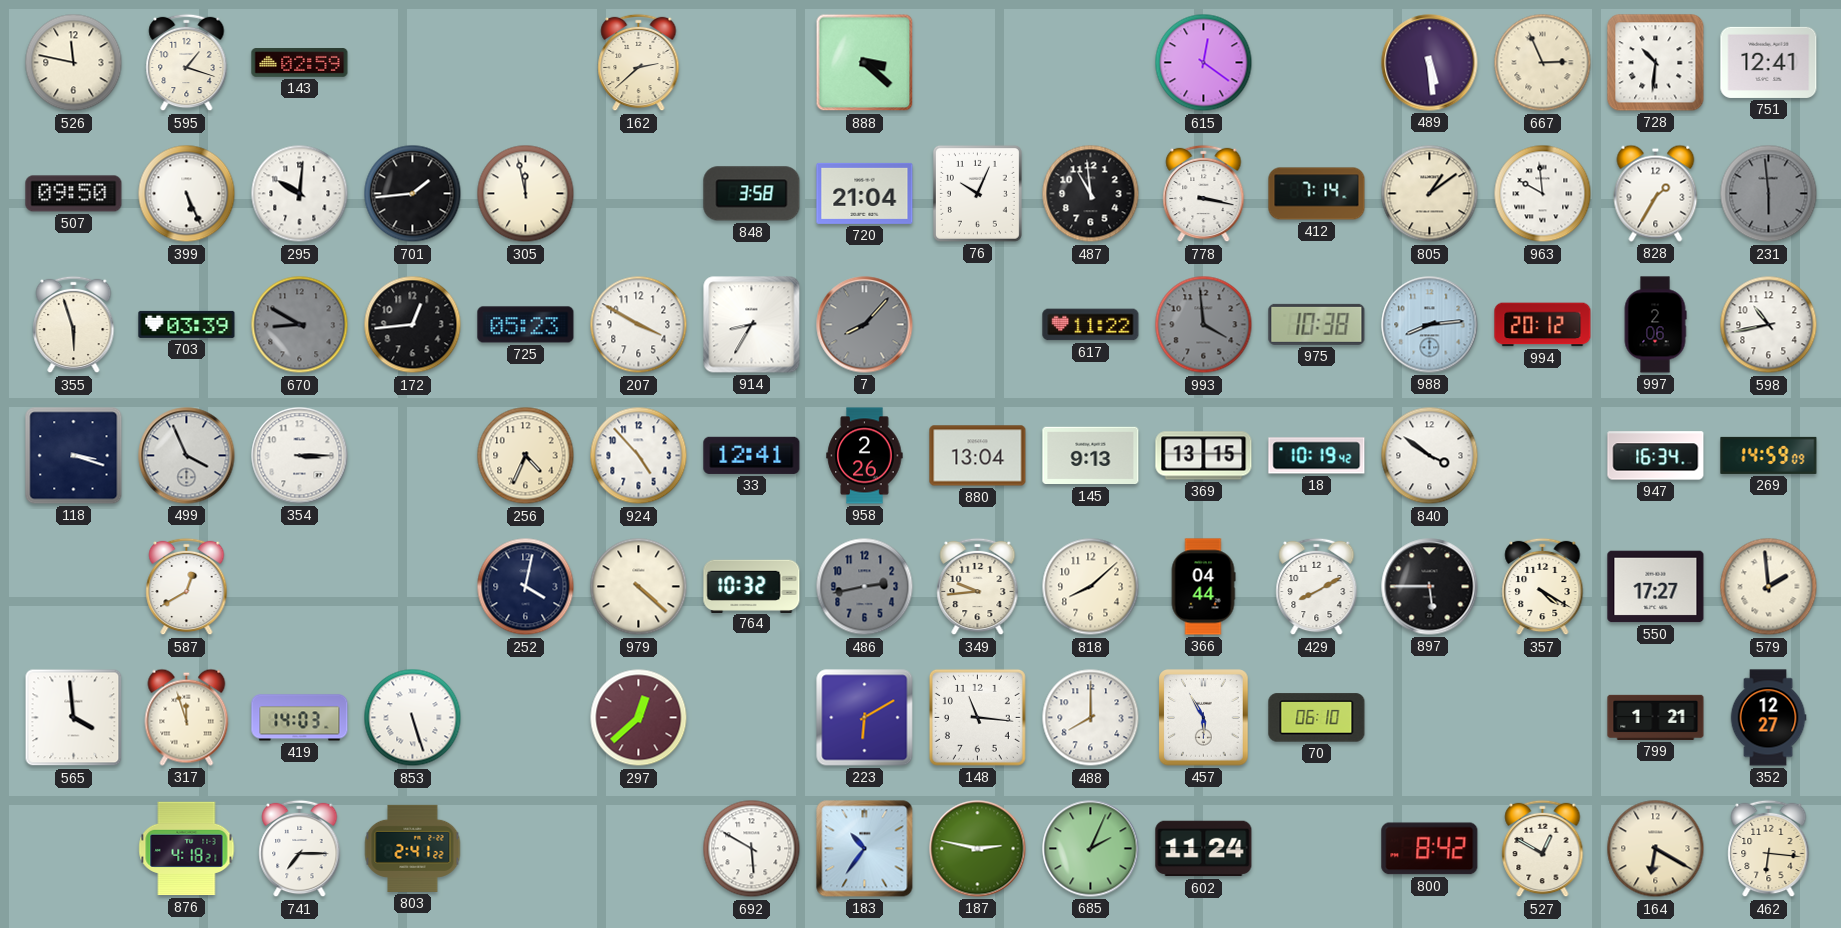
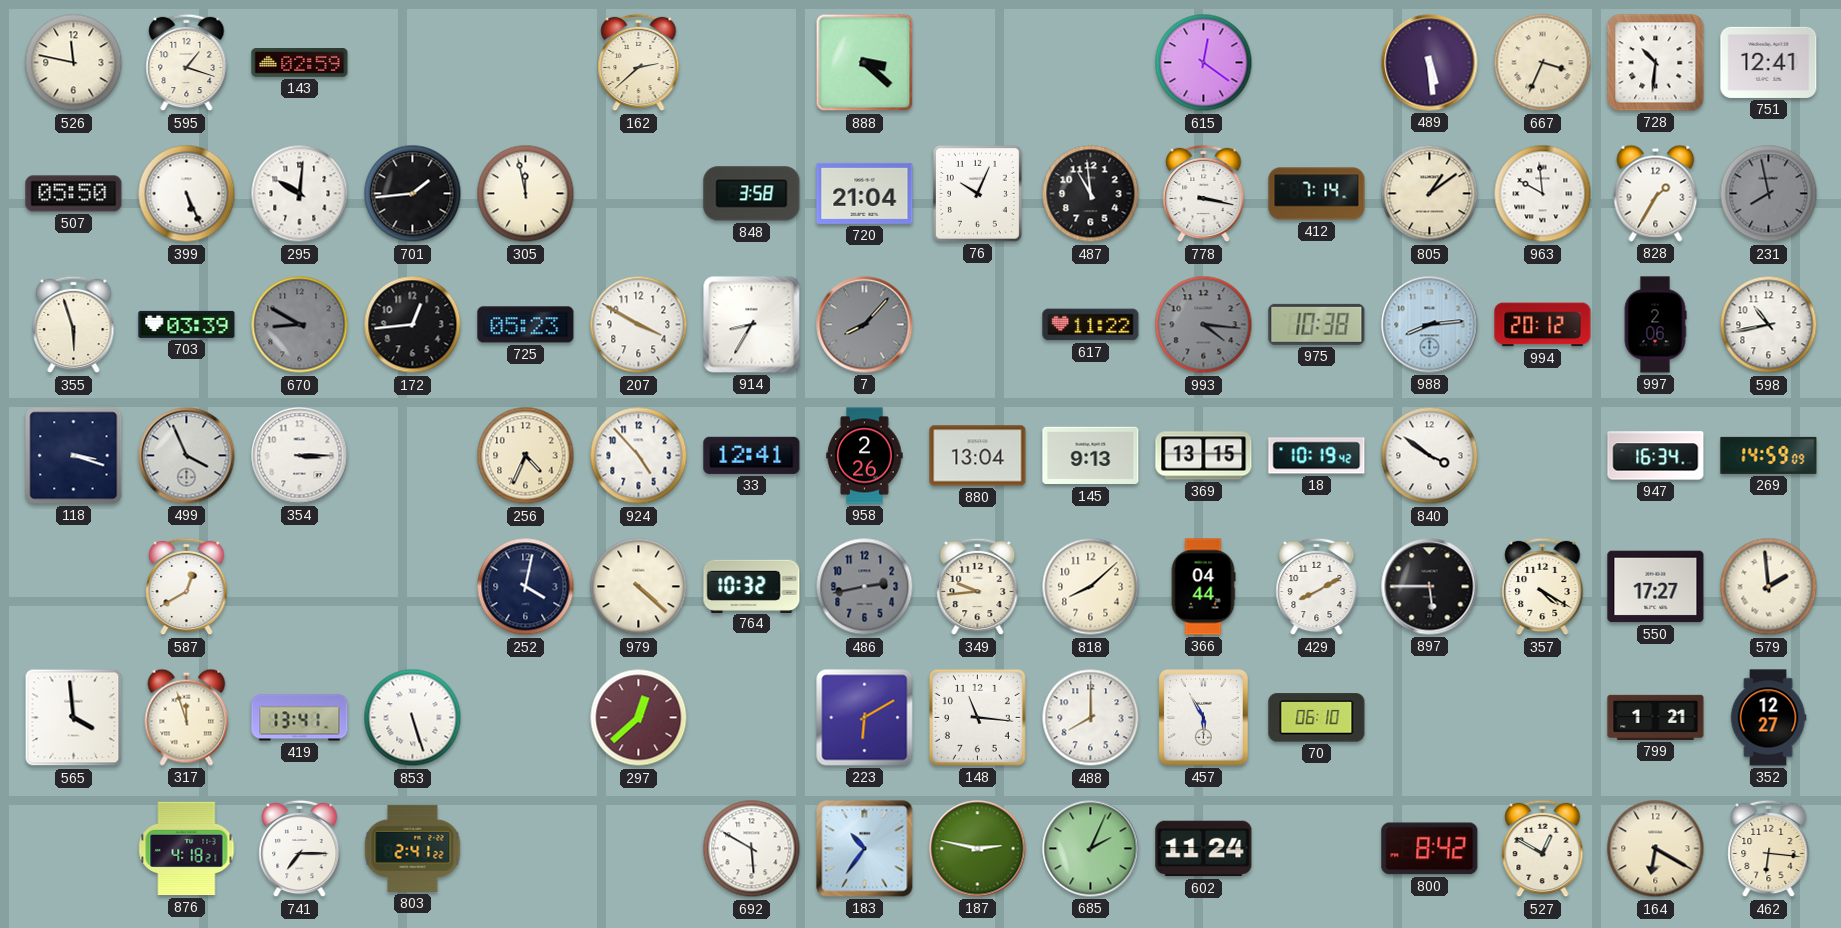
667: 2:56 -> 3:34
507: 09:50 -> 05:50
231: 5:59 -> 7:58
993: 3:59 -> 4:16
419: 14:03 -> 13:41
